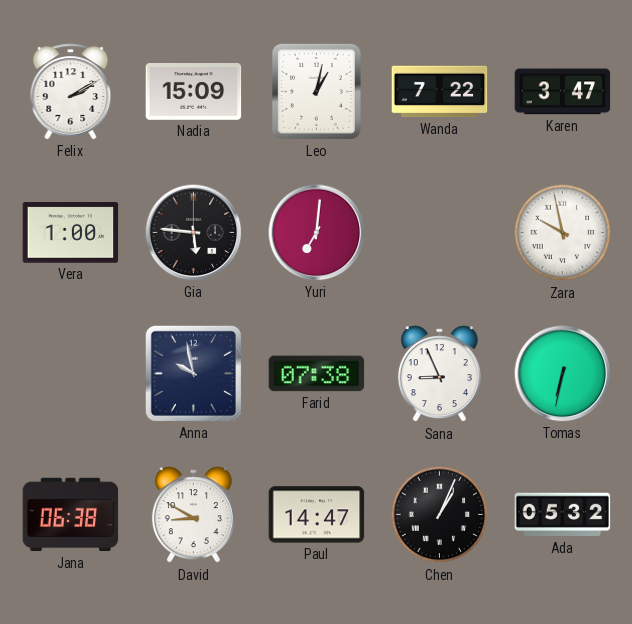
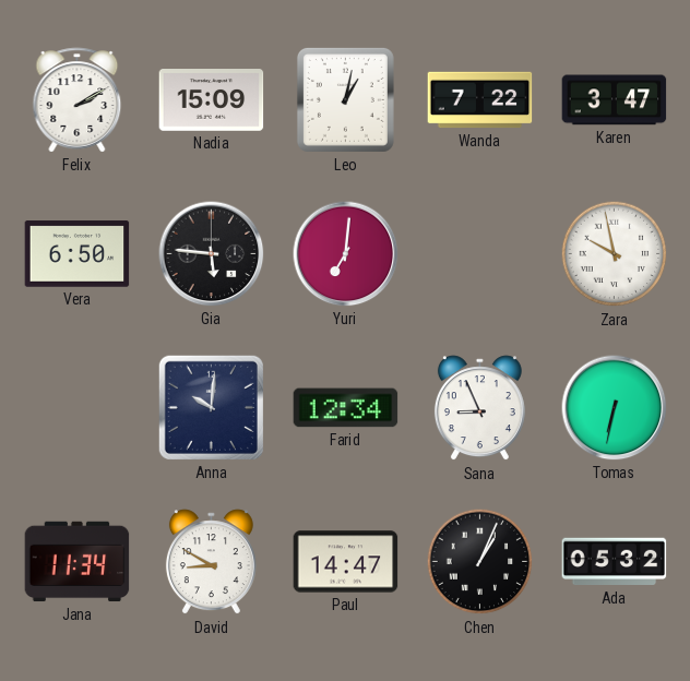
Vera: 1:00 -> 6:50
Anna: 9:58 -> 10:01
Farid: 07:38 -> 12:34
Jana: 06:38 -> 11:34
